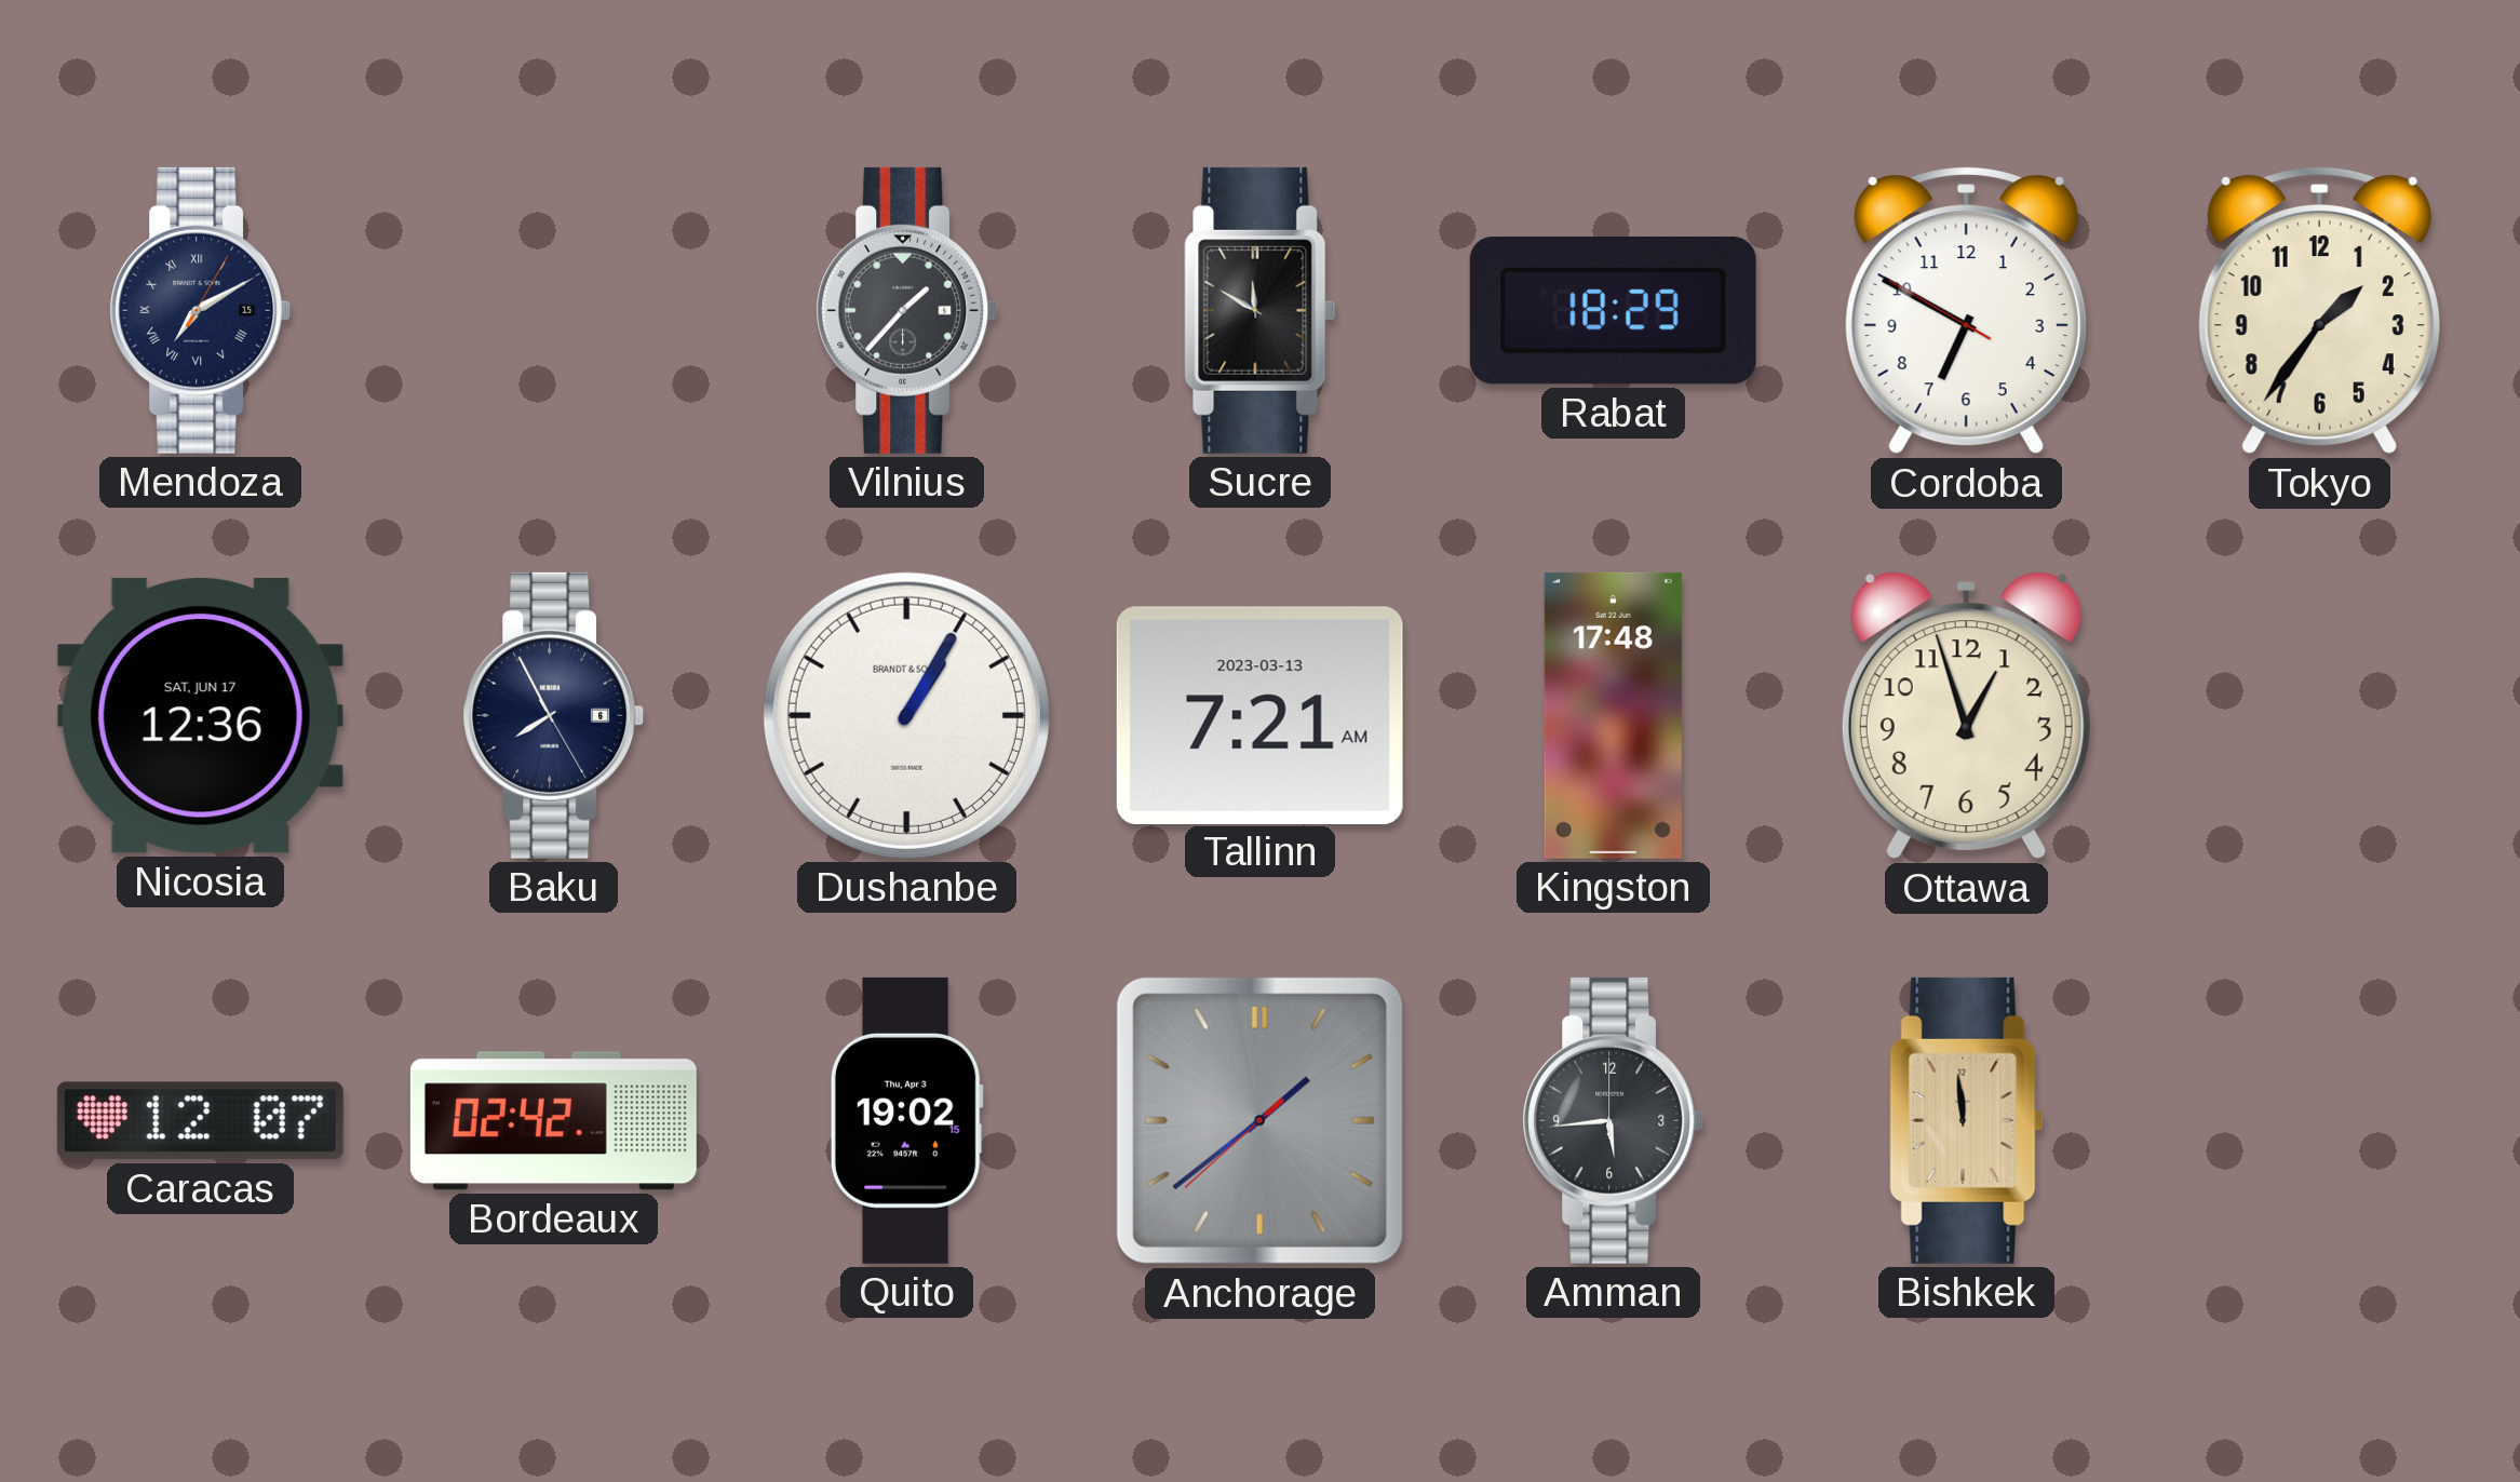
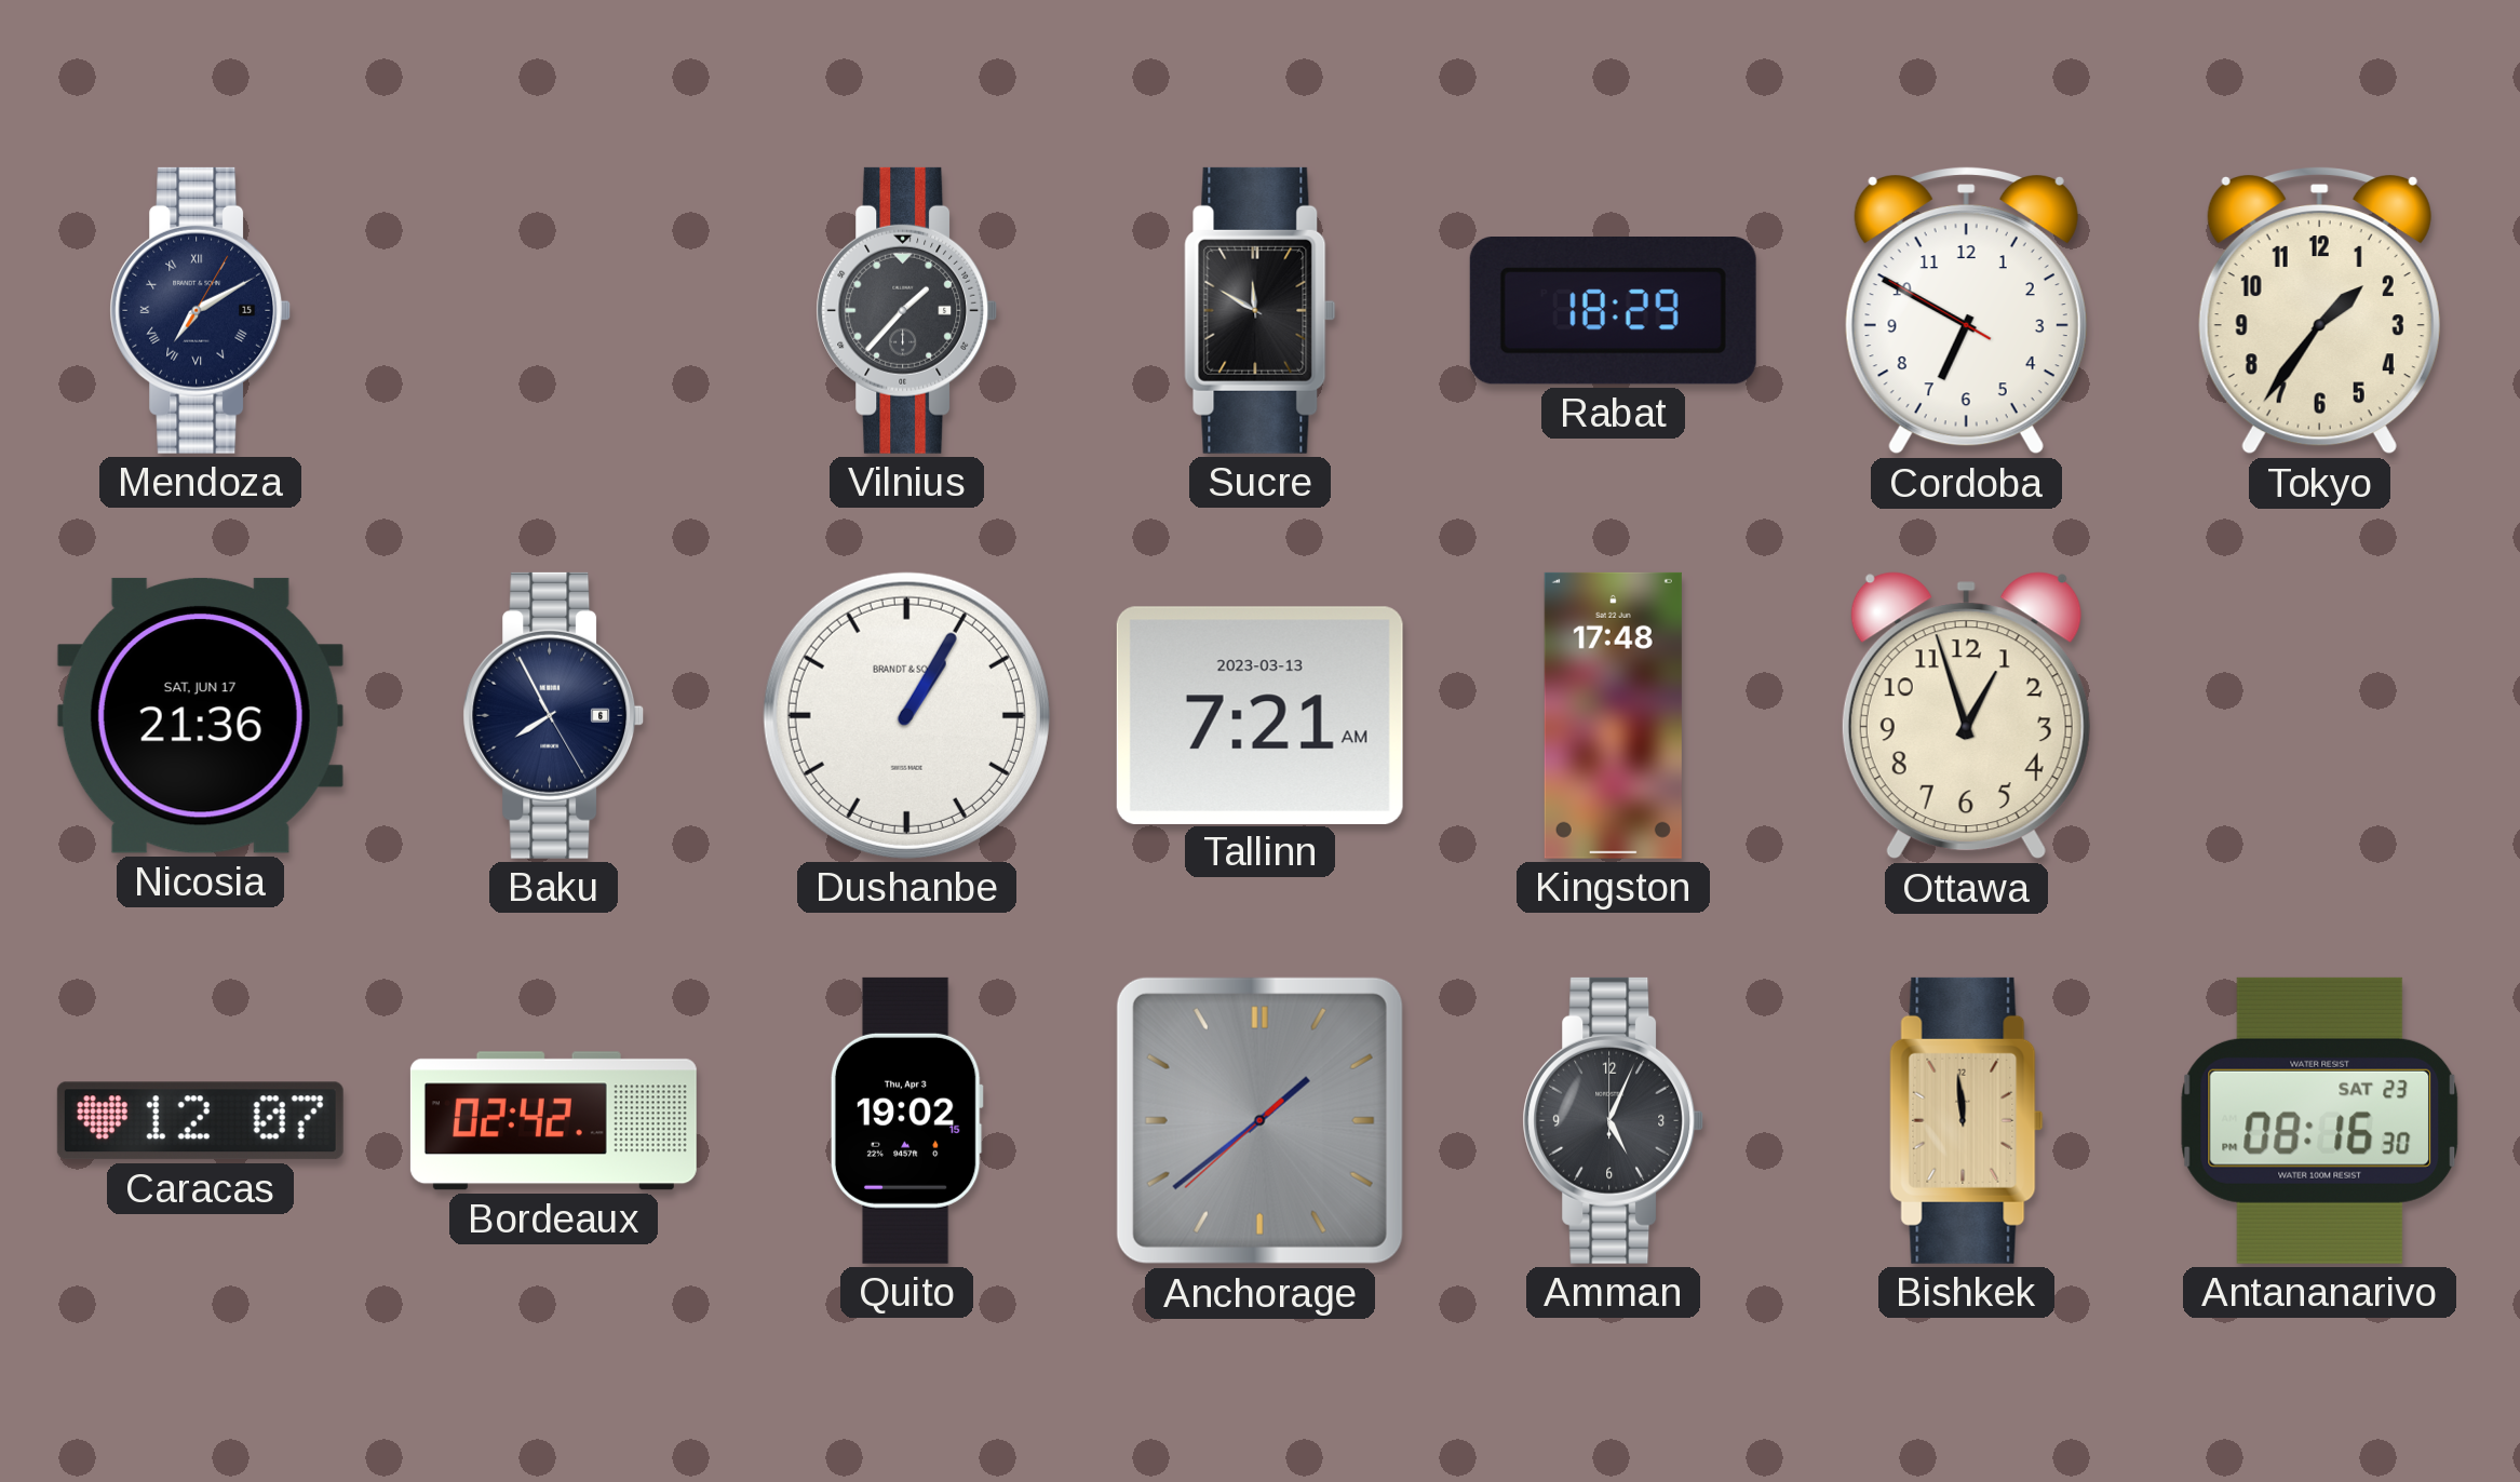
Nicosia: 12:36 -> 21:36
Amman: 5:44 -> 5:04
Antananarivo: none -> 08:16
